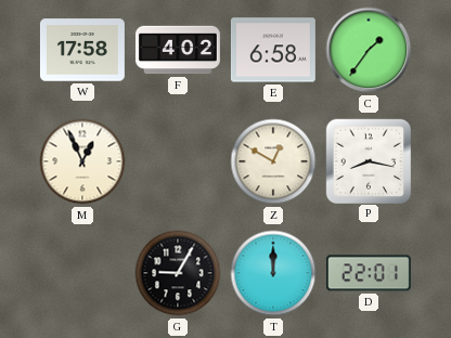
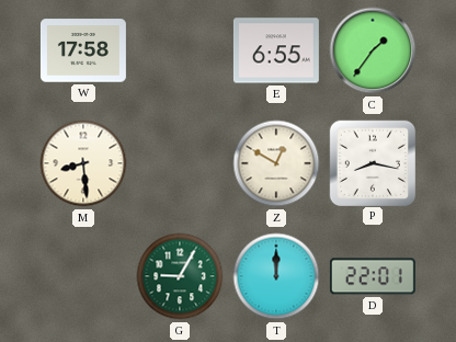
F: 4:02 -> none
E: 6:58 -> 6:55
M: 12:56 -> 8:29
G dial: black -> green
